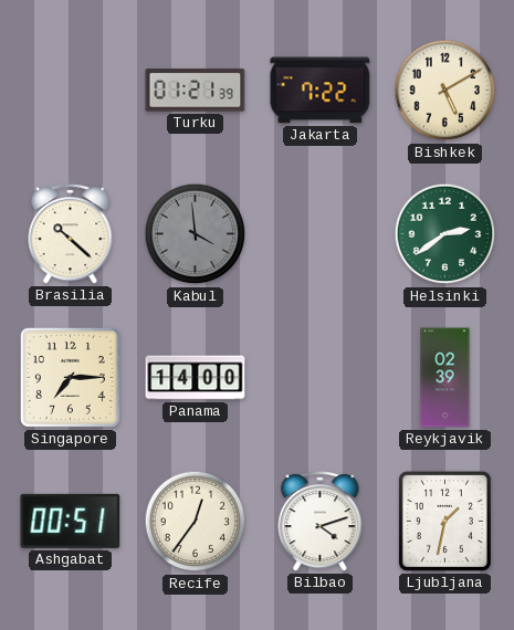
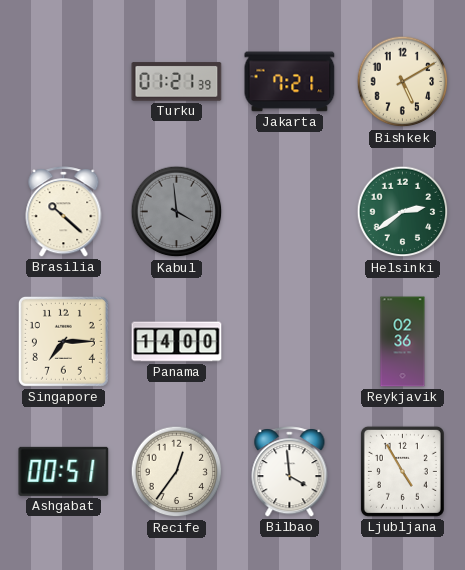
Jakarta: 7:22 -> 7:21
Reykjavik: 02:39 -> 02:36
Bilbao: 4:12 -> 3:59
Ljubljana: 1:32 -> 4:55
